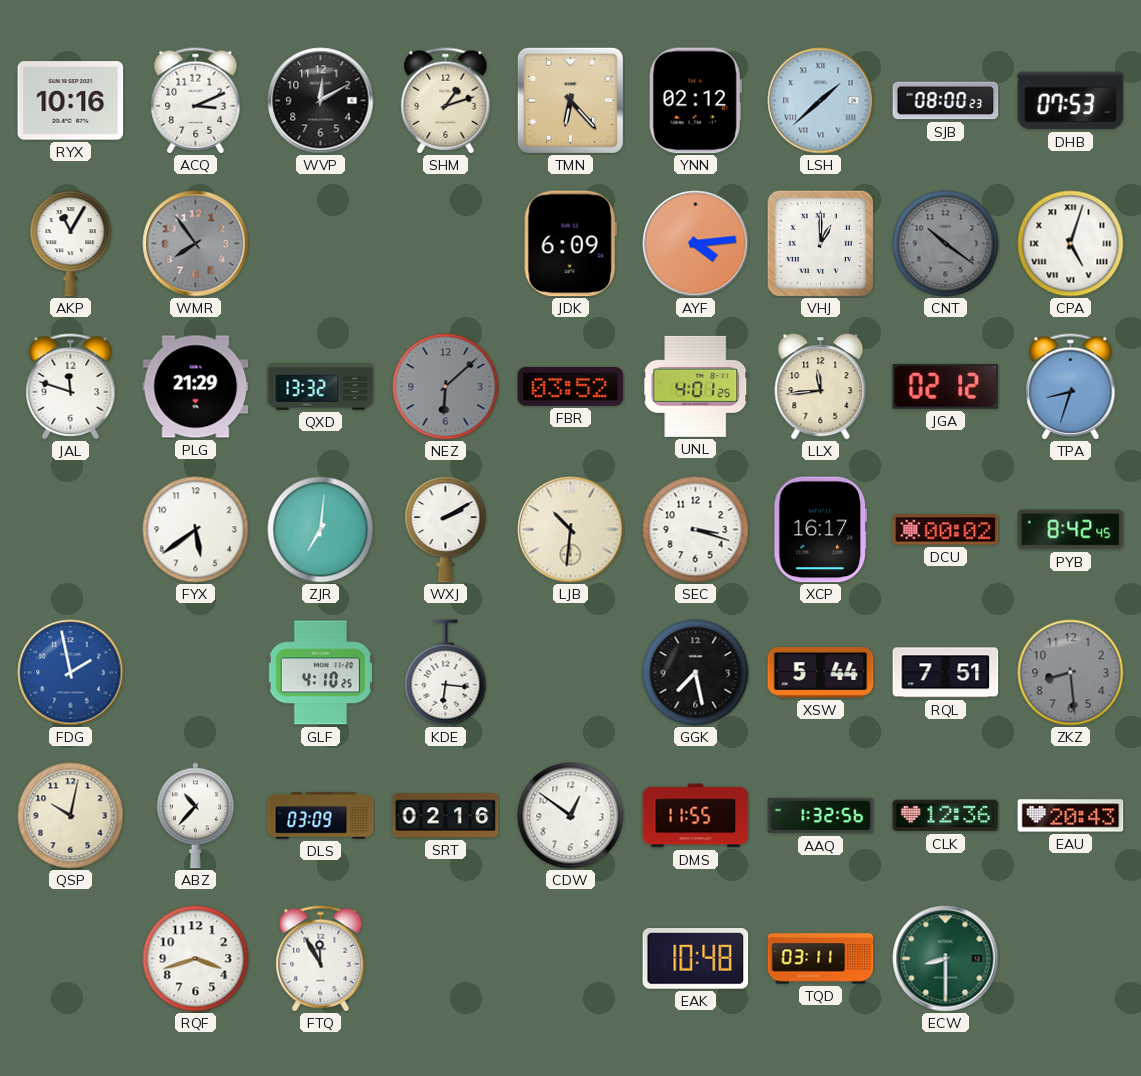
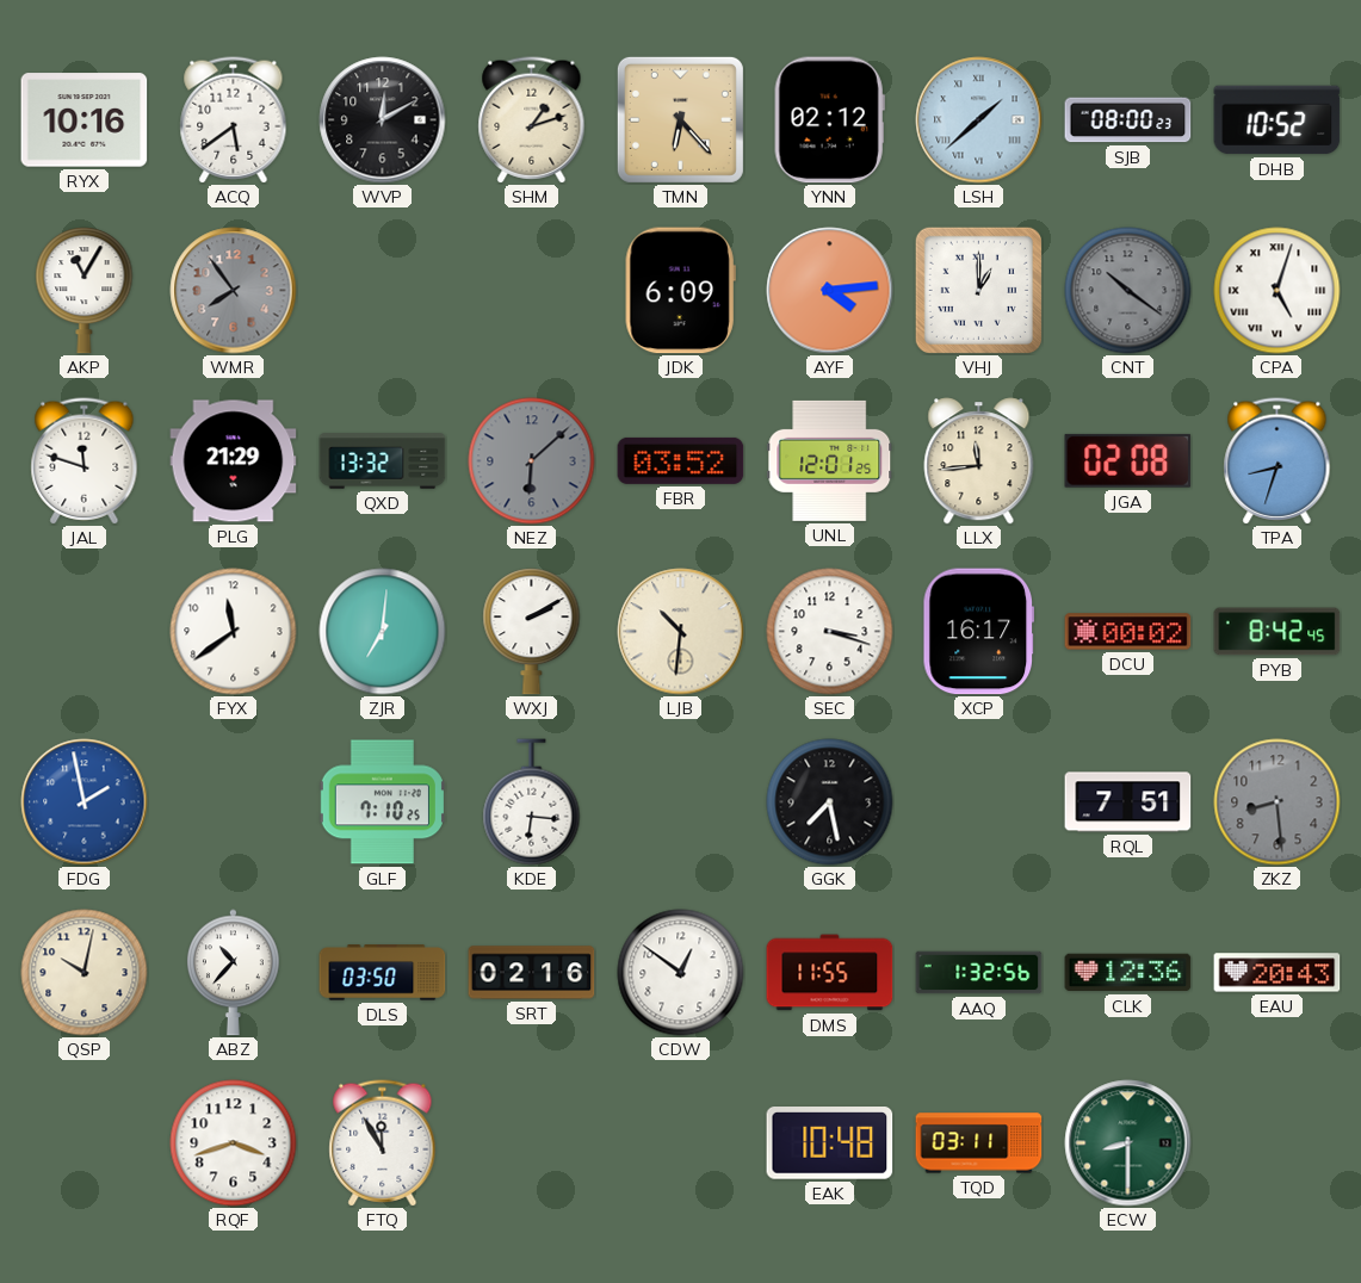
ACQ: 3:11 -> 5:39
DHB: 07:53 -> 10:52
UNL: 4:01 -> 12:01
JGA: 02:12 -> 02:08
FYX: 5:39 -> 11:39
GLF: 4:10 -> 7:10
XSW: 5:44 -> none
DLS: 03:09 -> 03:50
